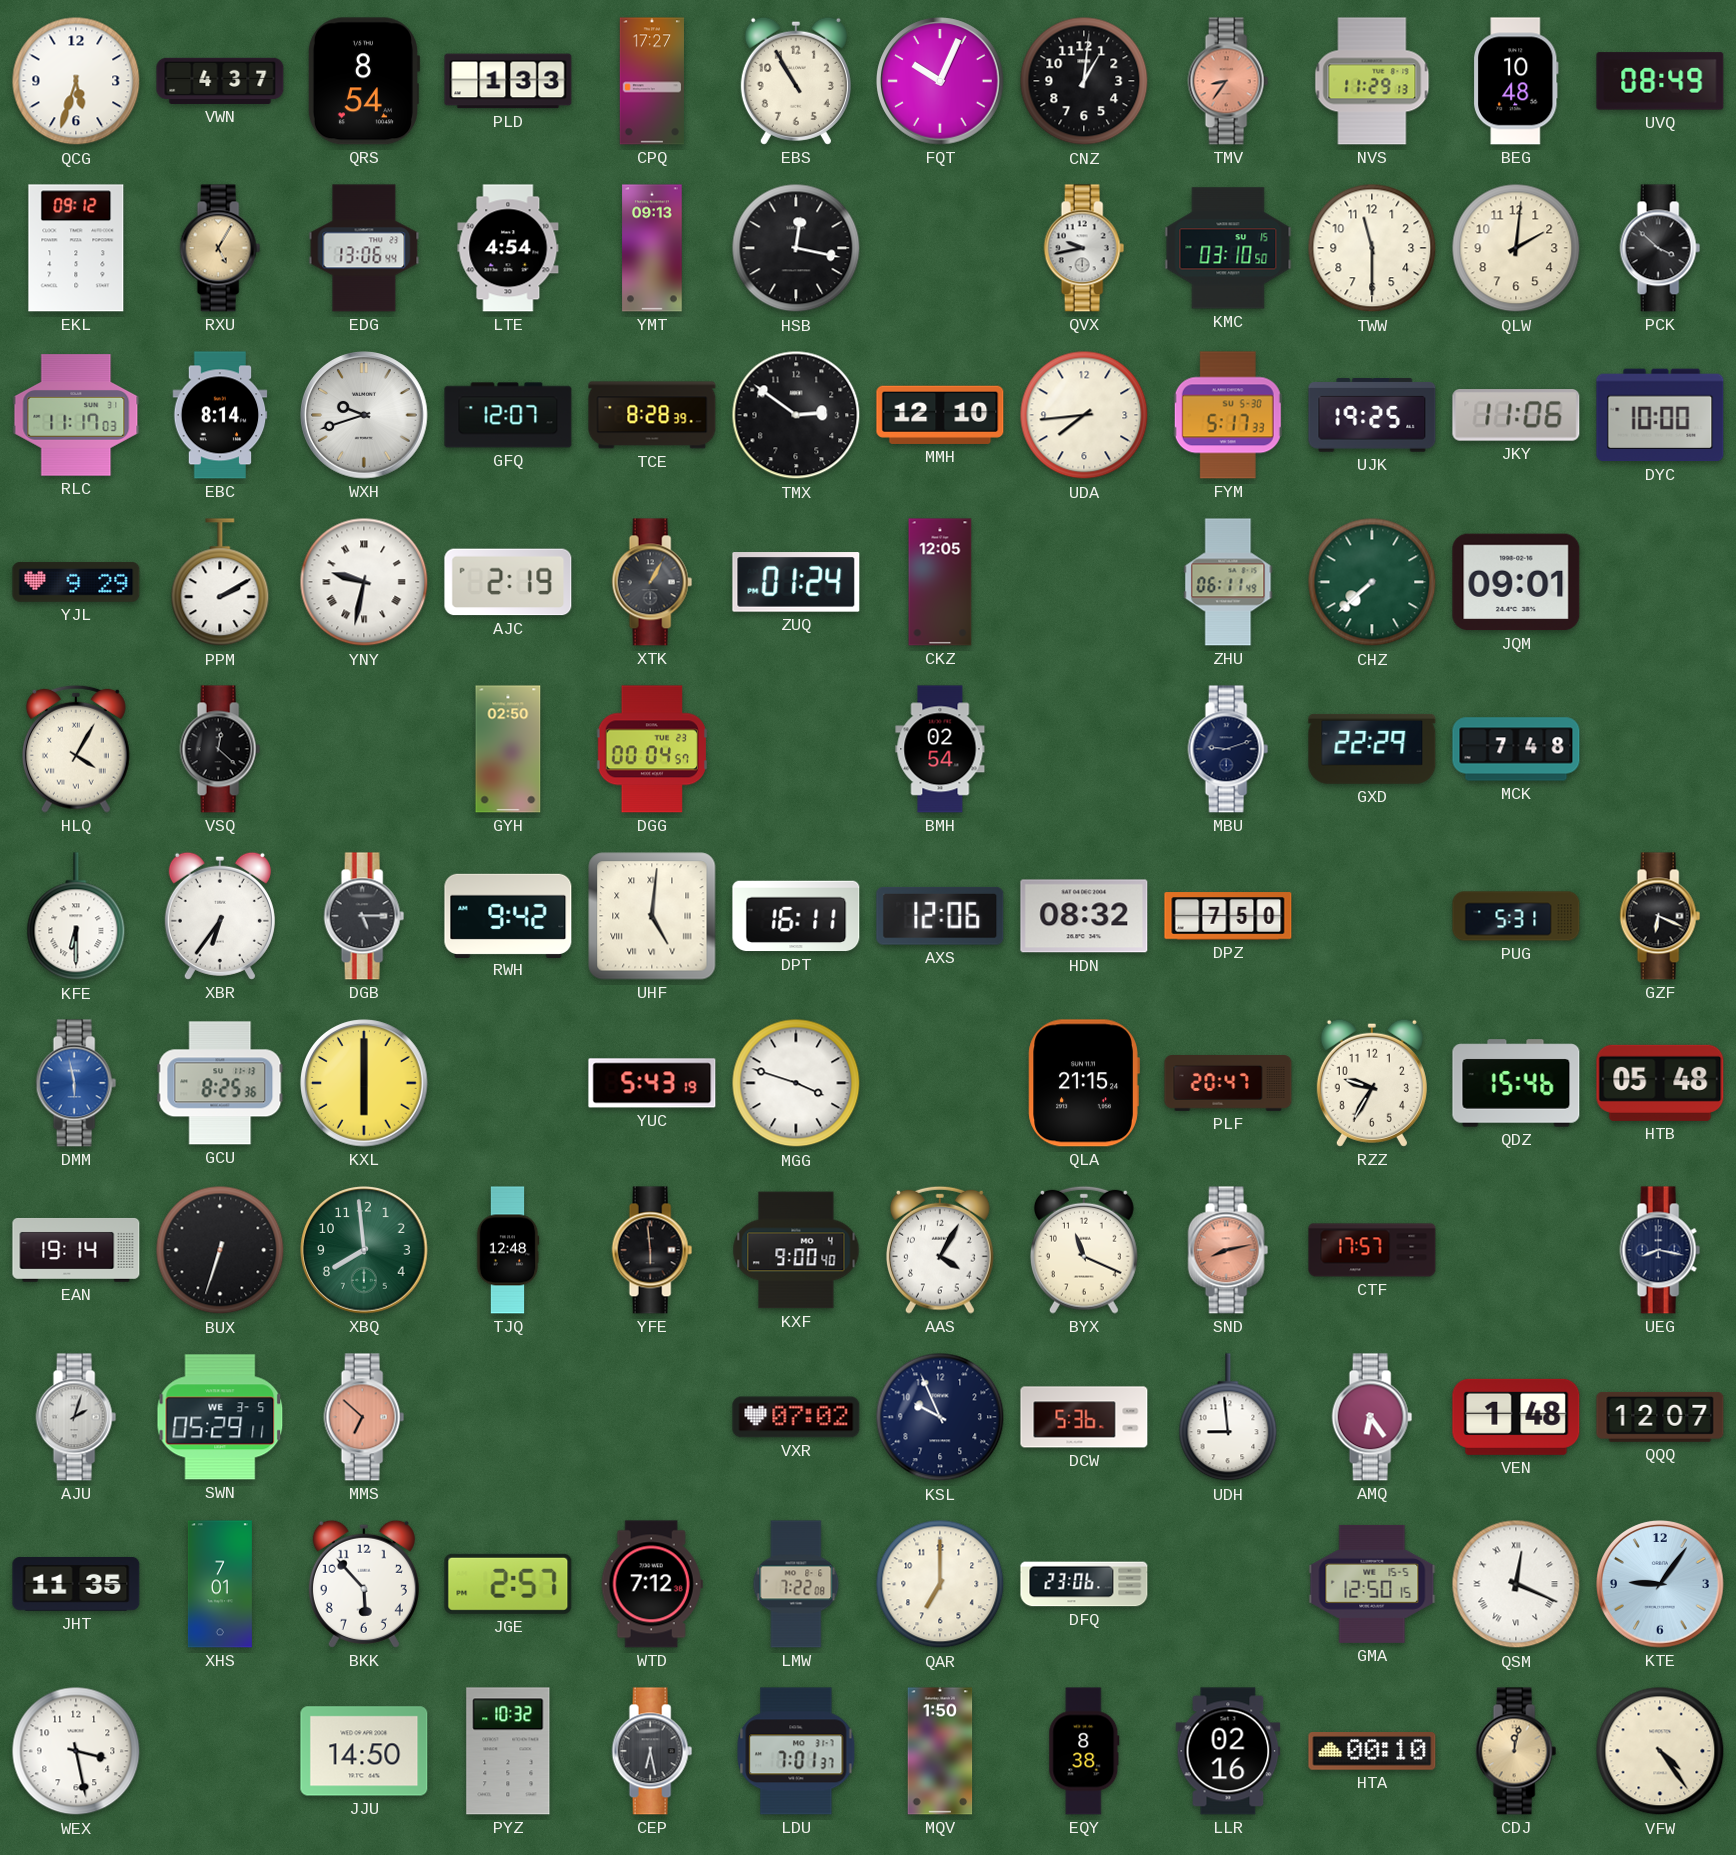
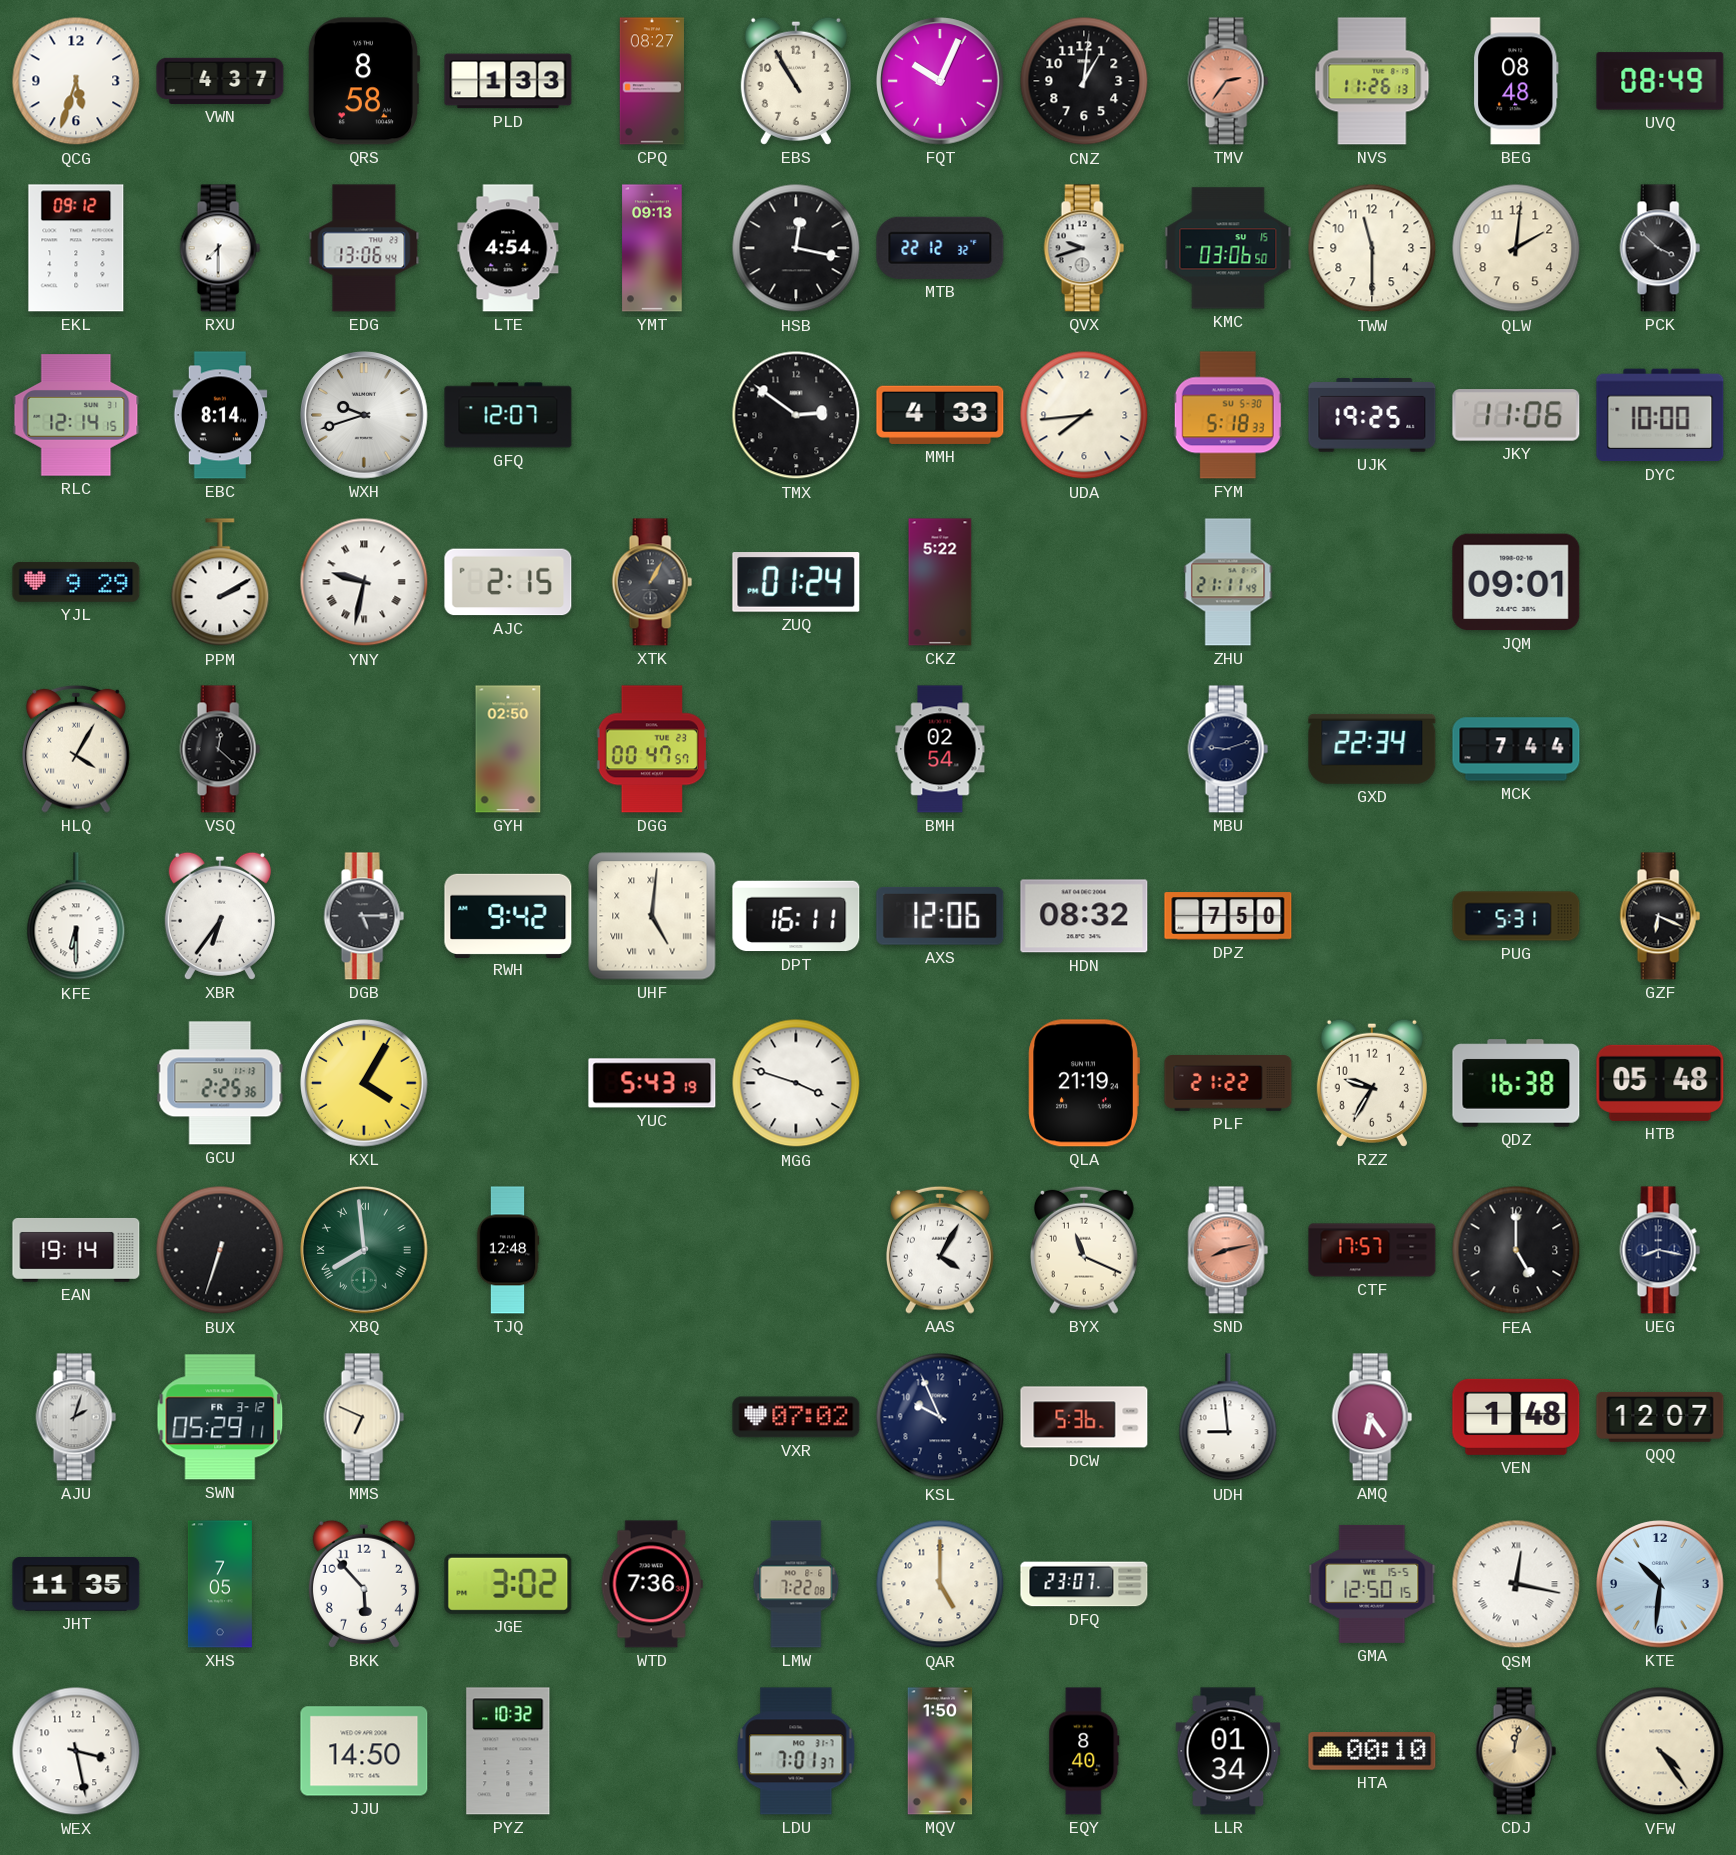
QRS: 8:54 -> 8:58
CPQ: 17:27 -> 08:27
TMV: 8:36 -> 2:36
NVS: 11:29 -> 11:26
BEG: 10:48 -> 08:48
RXU: 5:05 -> 7:30
RXU dial: champagne -> white
MTB: none -> 22:12
QVX: 9:43 -> 9:42
KMC: 03:10 -> 03:06
RLC: 11:17 -> 12:14
TCE: 8:28 -> none
MMH: 12:10 -> 4:33
FYM: 5:17 -> 5:18
AJC: 2:19 -> 2:15
CKZ: 12:05 -> 5:22
ZHU: 06:11 -> 21:11
CHZ: 7:38 -> none
DGG: 00:04 -> 00:47
GXD: 22:29 -> 22:34
MCK: 7:48 -> 7:44
DMM: 5:58 -> none
GCU: 8:25 -> 2:25
KXL: 6:00 -> 4:05
QLA: 21:15 -> 21:19
PLF: 20:47 -> 21:22
QDZ: 15:46 -> 16:38
XBQ numerals: Arabic -> Roman
YFE: 5:59 -> none
KXF: 9:00 -> none
FEA: none -> 5:00
SWN date: WE 3-5 -> FR 3-12
MMS: 6:52 -> 6:49
MMS dial: salmon -> cream
XHS: 7:01 -> 7:05
JGE: 2:57 -> 3:02
WTD: 7:12 -> 7:36
QAR: 7:00 -> 5:00
DFQ: 23:06 -> 23:07
QSM: 12:19 -> 12:17
KTE: 9:06 -> 10:31
CEP: 6:28 -> none
EQY: 8:38 -> 8:40
LLR: 02:16 -> 01:34
